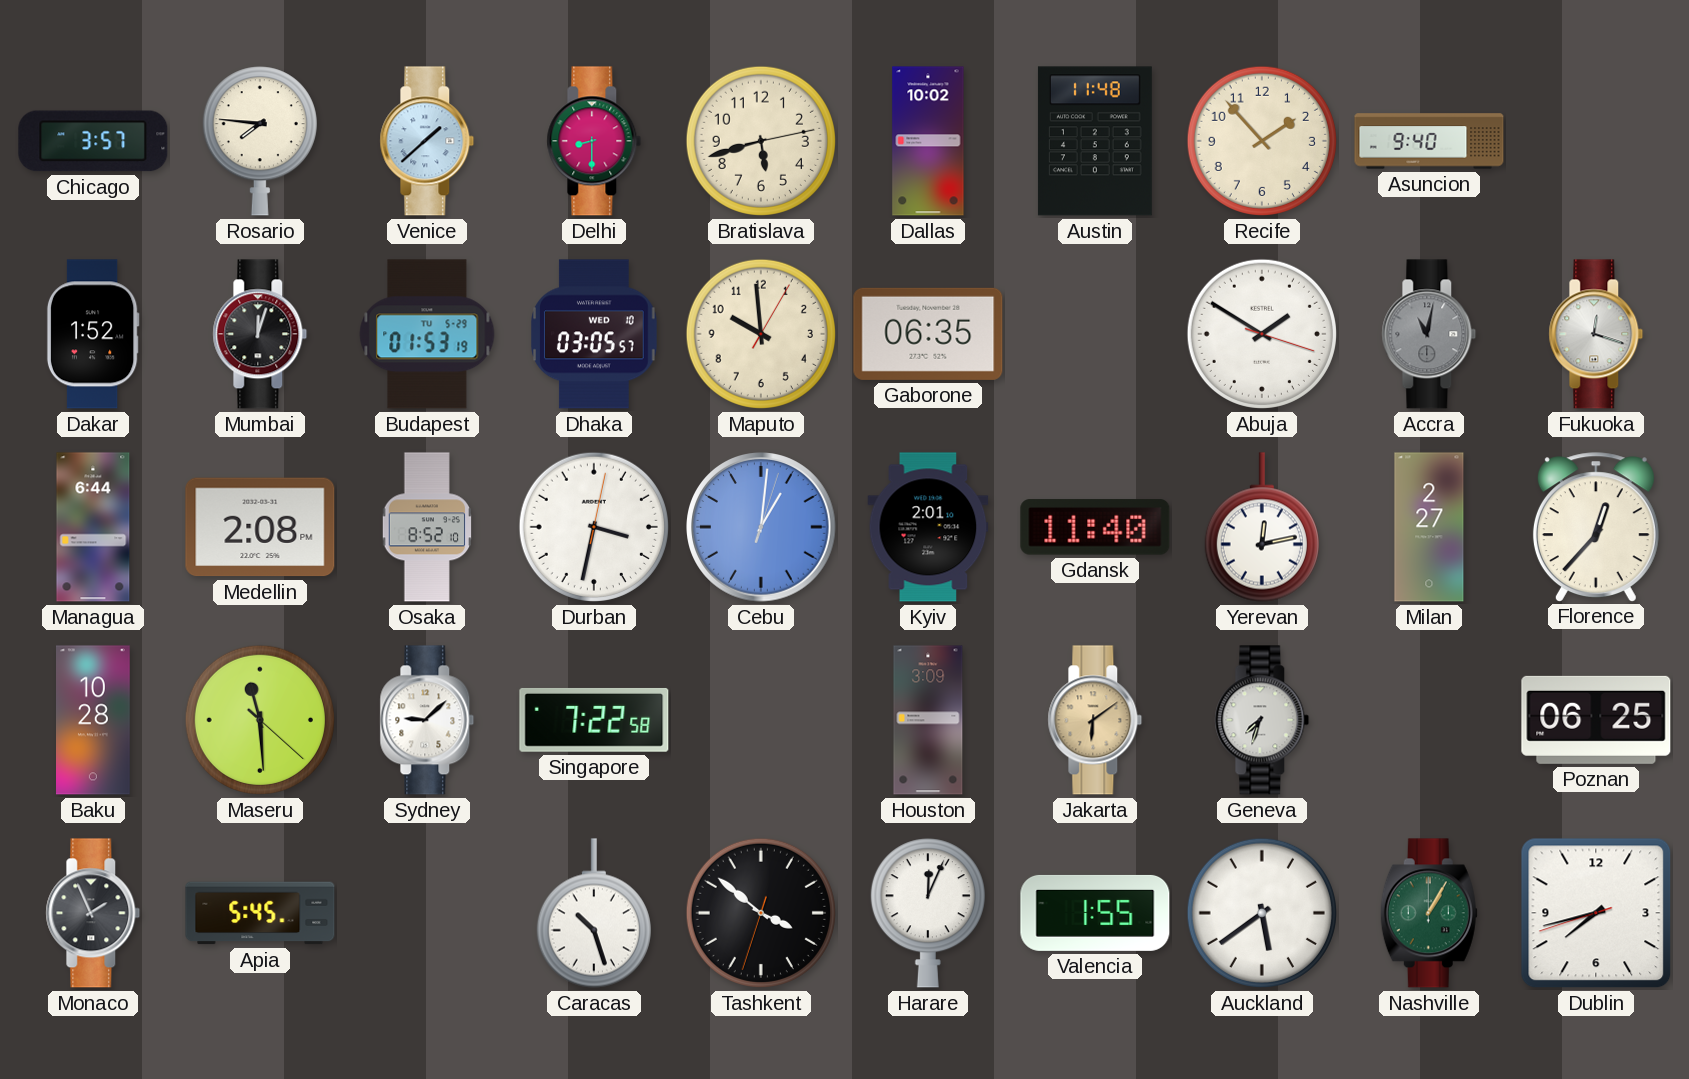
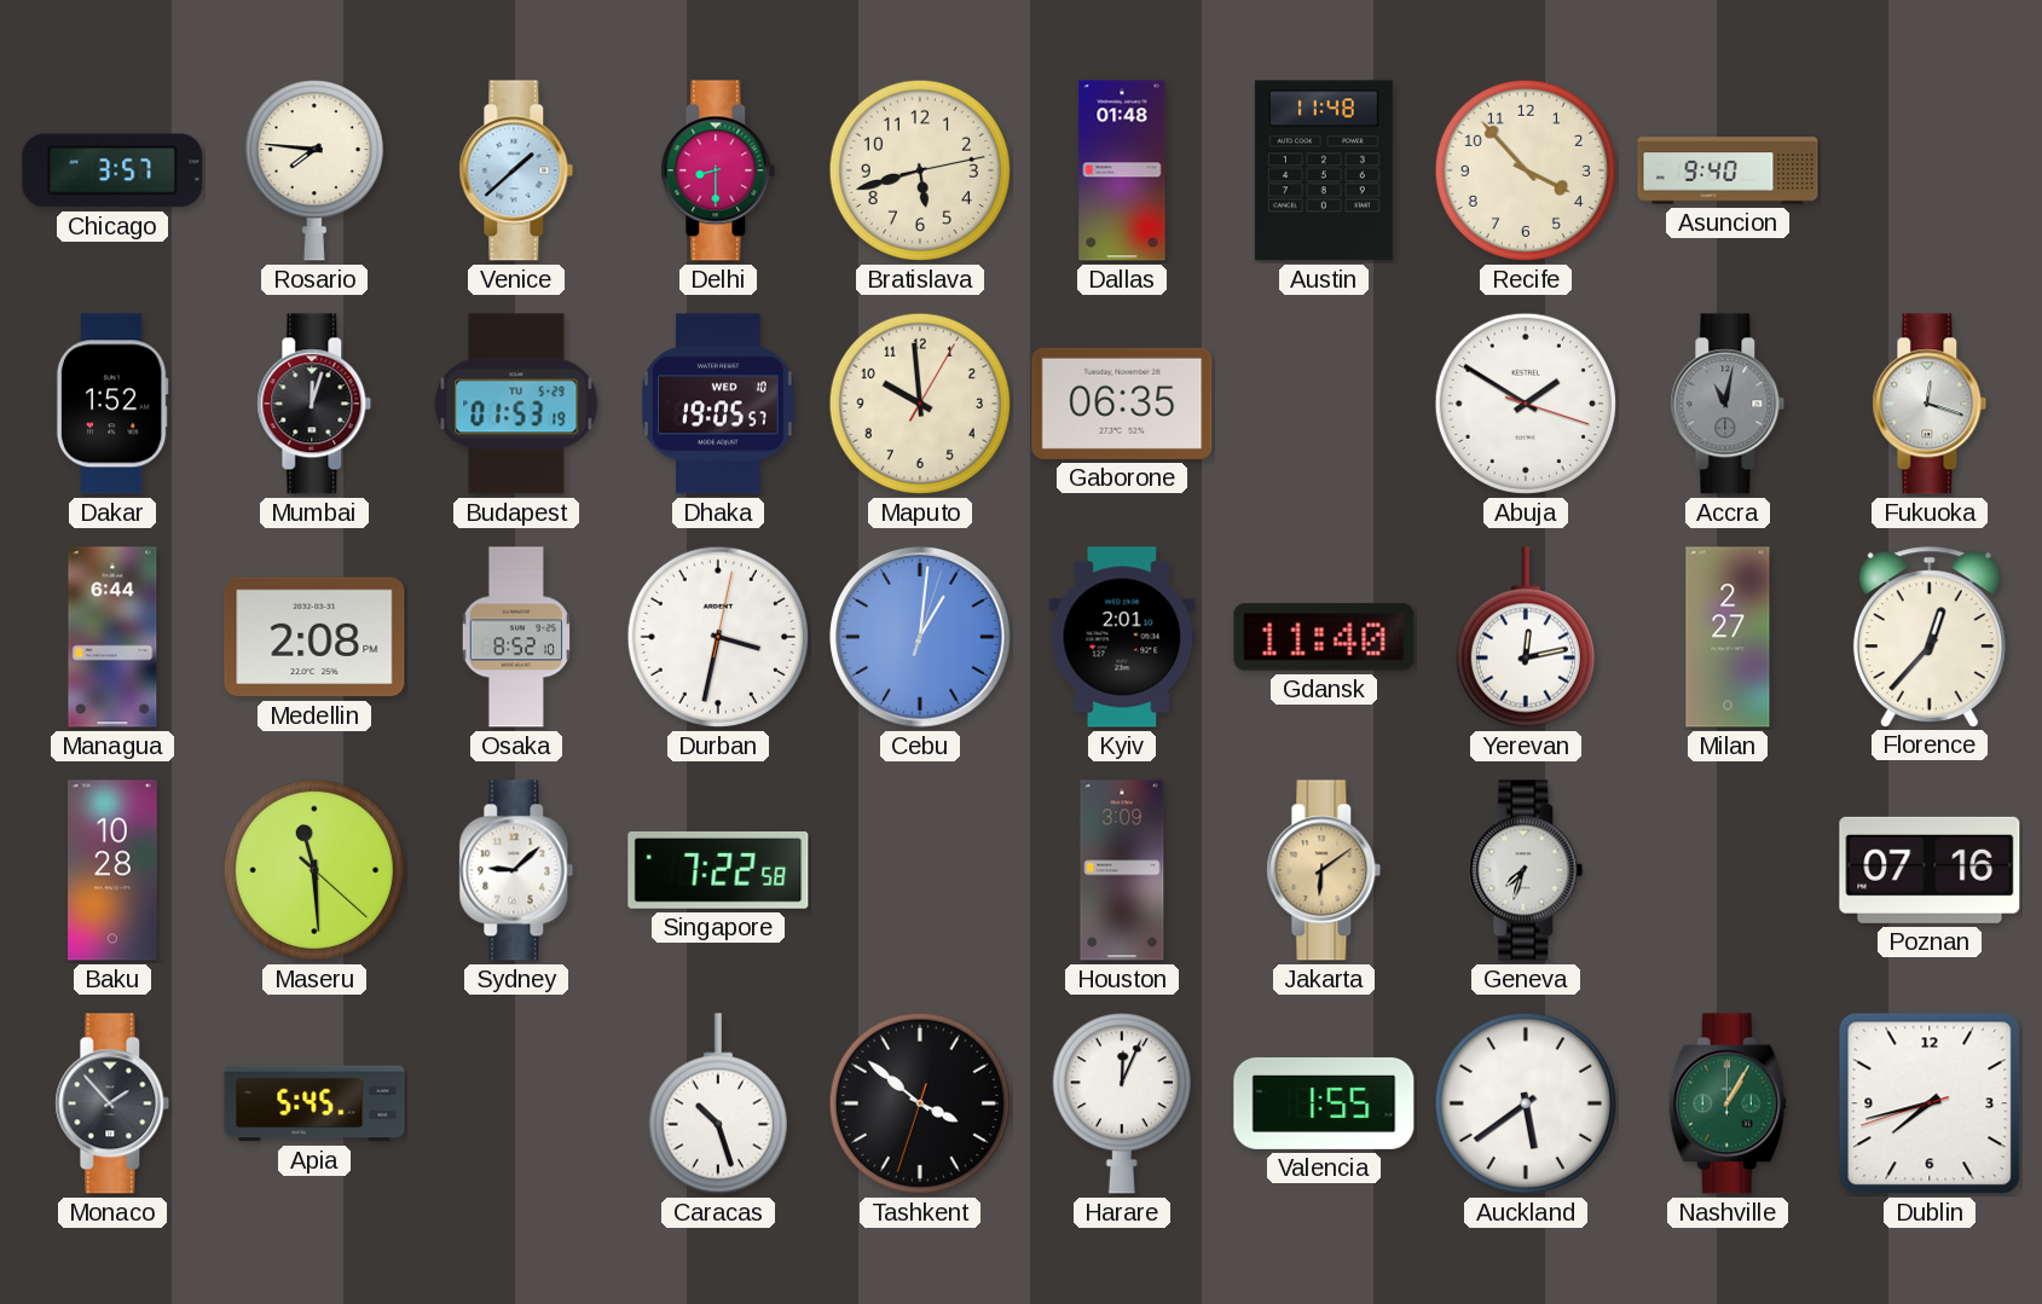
Dallas: 10:02 -> 01:48
Recife: 1:53 -> 3:53
Dhaka: 03:05 -> 19:05
Poznan: 06:25 -> 07:16
Monaco: 1:56 -> 1:53
